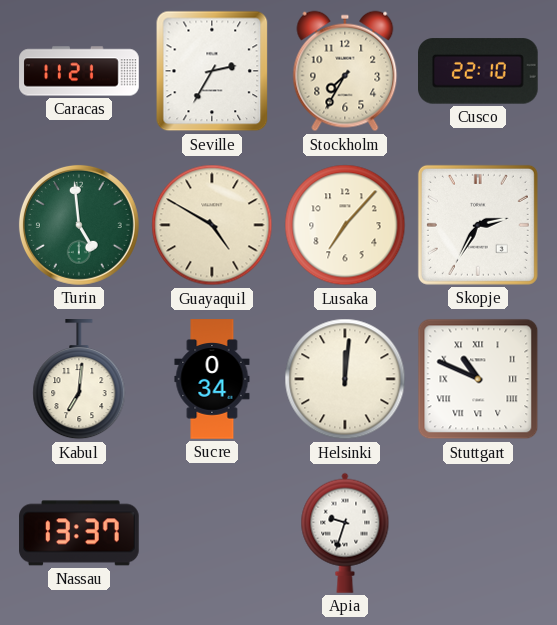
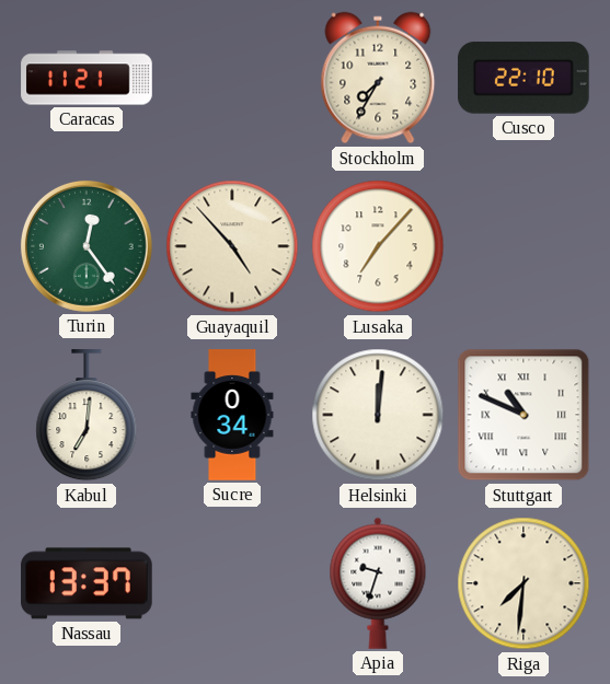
Seville: 2:35 -> none
Turin: 4:59 -> 12:24
Guayaquil: 4:50 -> 4:53
Skopje: 2:35 -> none
Riga: none -> 7:31
